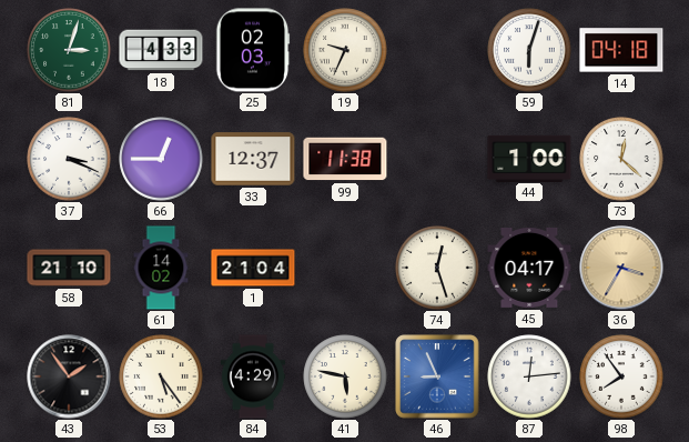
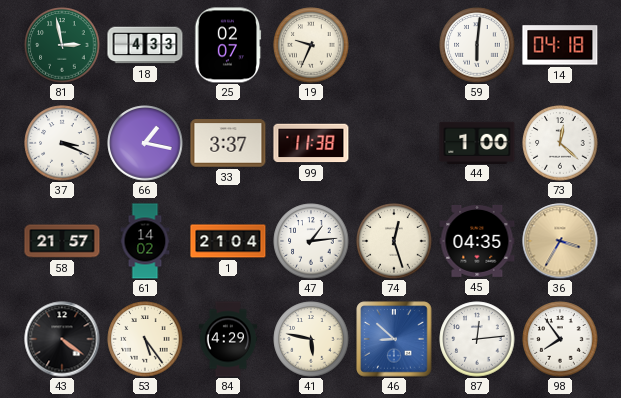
81: 3:03 -> 2:58
25: 02:03 -> 02:07
59: 6:03 -> 6:01
66: 12:45 -> 1:17
33: 12:37 -> 3:37
58: 21:10 -> 21:57
47: none -> 1:14
45: 04:17 -> 04:35
43: 1:54 -> 4:21
46: 8:56 -> 8:52
